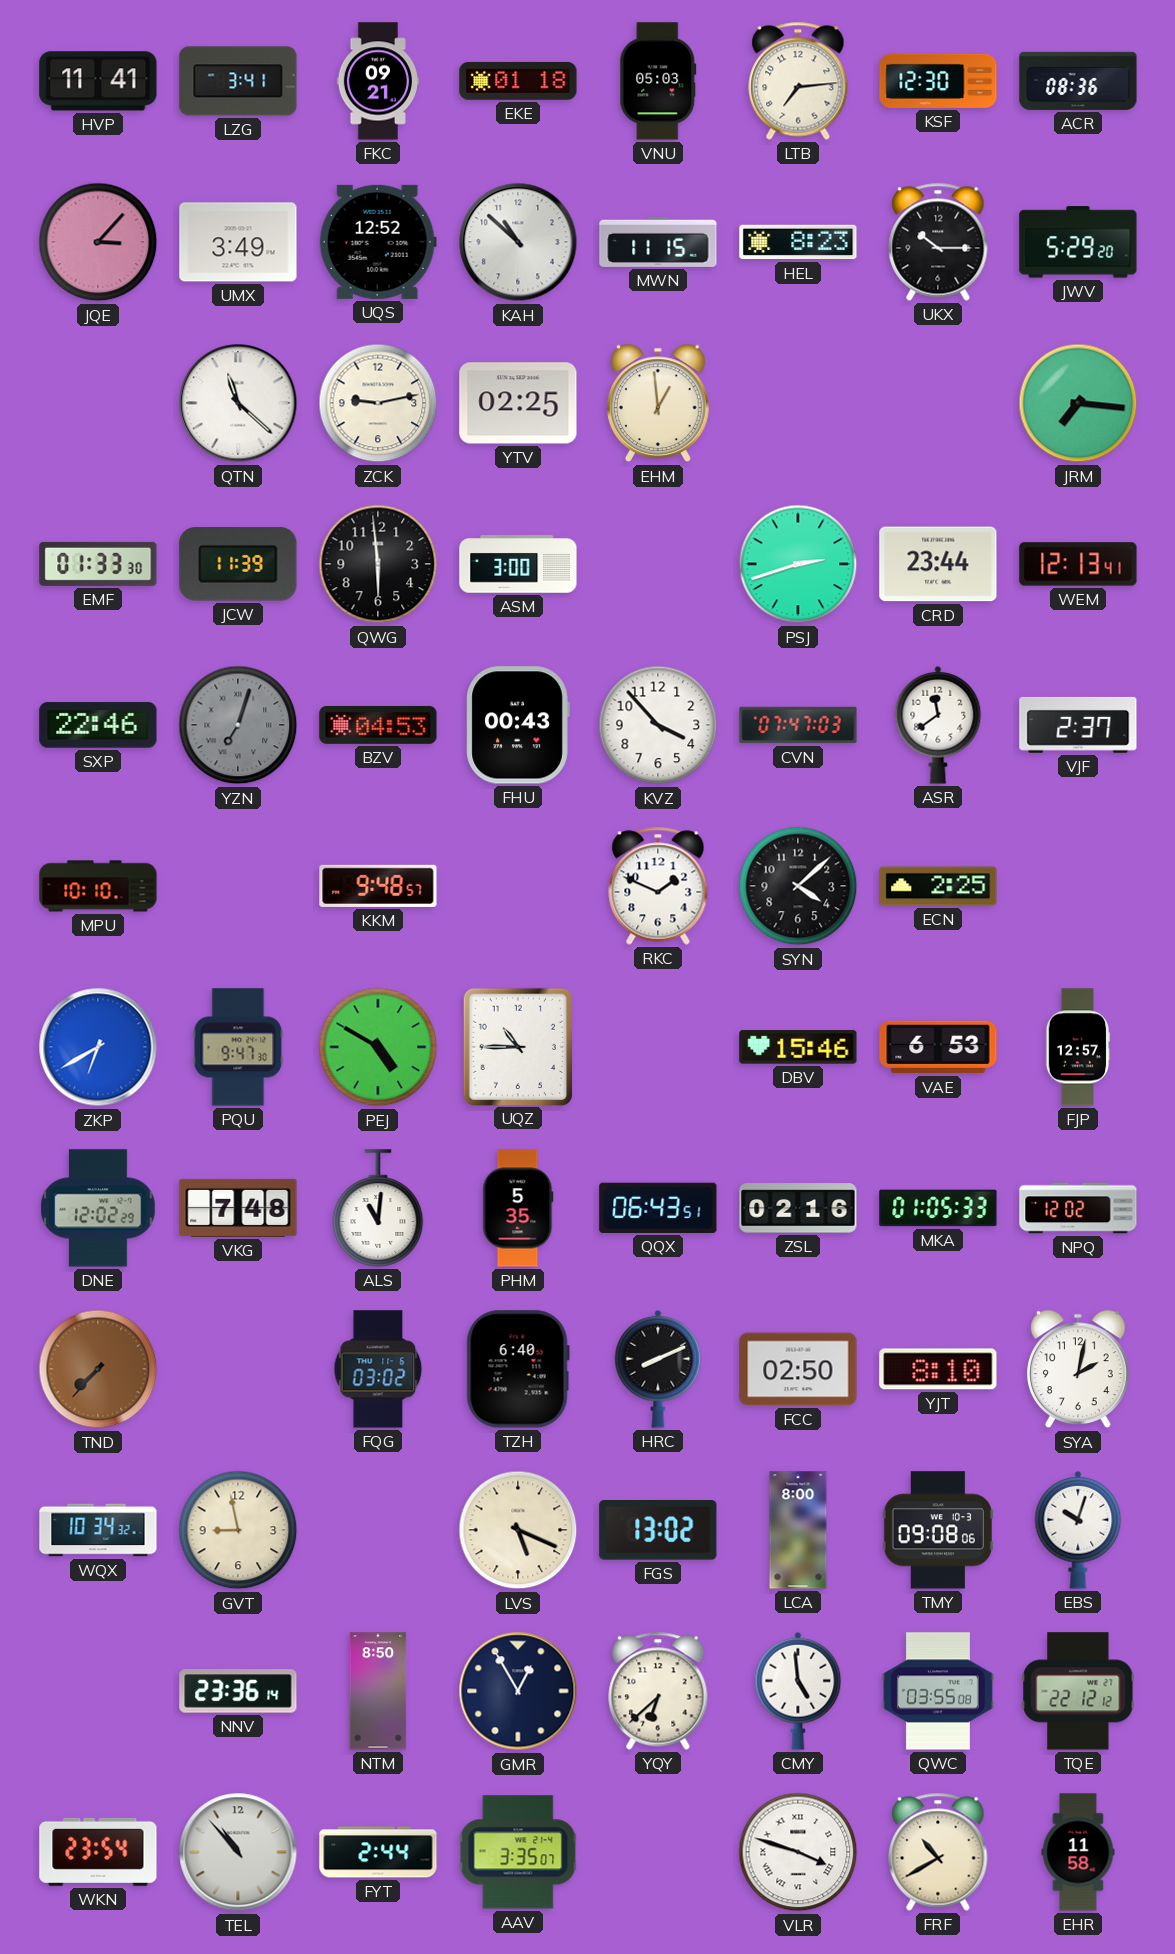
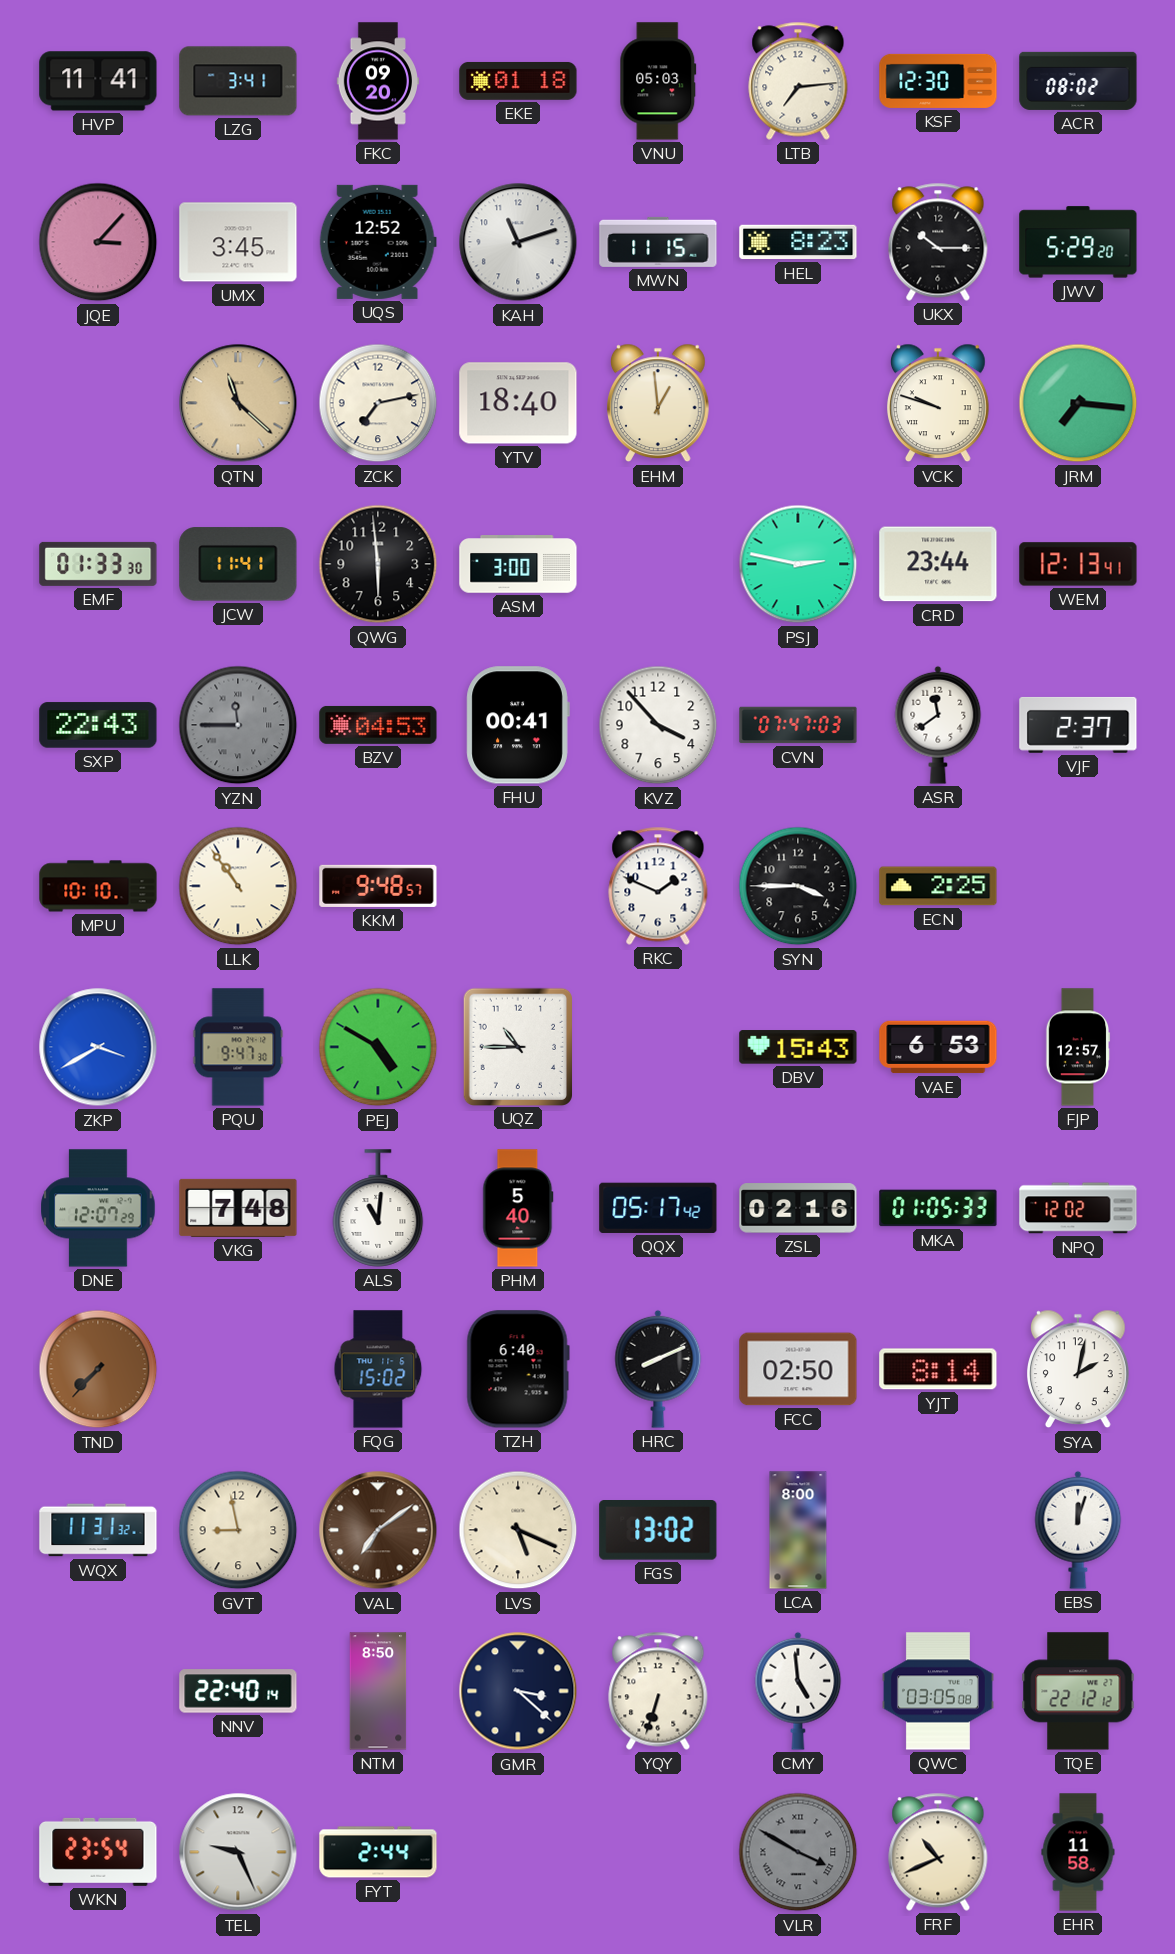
FKC: 09:21 -> 09:20
ACR: 08:36 -> 08:02
UMX: 3:49 -> 3:45
KAH: 10:52 -> 11:12
QTN dial: white -> champagne
ZCK: 9:13 -> 7:13
YTV: 02:25 -> 18:40
VCK: none -> 9:48
JCW: 11:39 -> 11:41
PSJ: 2:42 -> 2:47
SXP: 22:46 -> 22:43
YZN: 7:03 -> 11:45
FHU: 00:43 -> 00:41
LLK: none -> 10:54
SYN: 4:08 -> 3:45
ZKP: 6:40 -> 3:40
DBV: 15:46 -> 15:43
DNE: 12:02 -> 12:07
PHM: 5:35 -> 5:40
QQX: 06:43 -> 05:17
FQG: 03:02 -> 15:02
YJT: 8:10 -> 8:14
WQX: 10:34 -> 11:31
VAL: none -> 7:09
TMY: 09:08 -> none
EBS: 10:03 -> 12:03
NNV: 23:36 -> 22:40
GMR: 12:55 -> 3:22
YQY: 6:38 -> 6:33
QWC: 03:55 -> 03:05
TEL: 10:53 -> 9:26
AAV: 3:35 -> none
VLR: 3:48 -> 3:50
VLR dial: white -> grey
FRF: 10:40 -> 10:41
